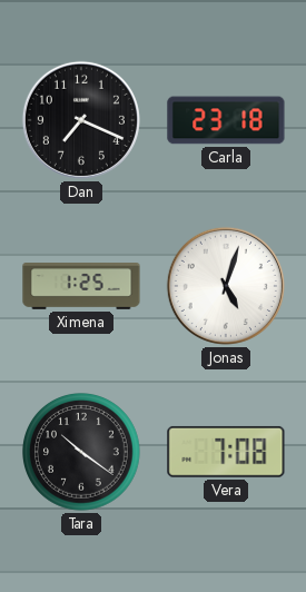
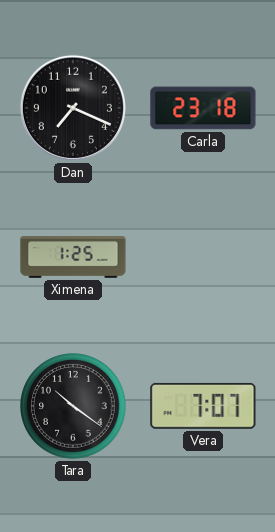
Jonas: 5:03 -> none
Vera: 7:08 -> 7:07
